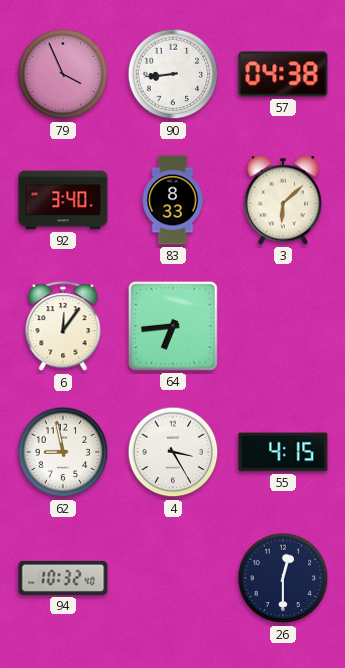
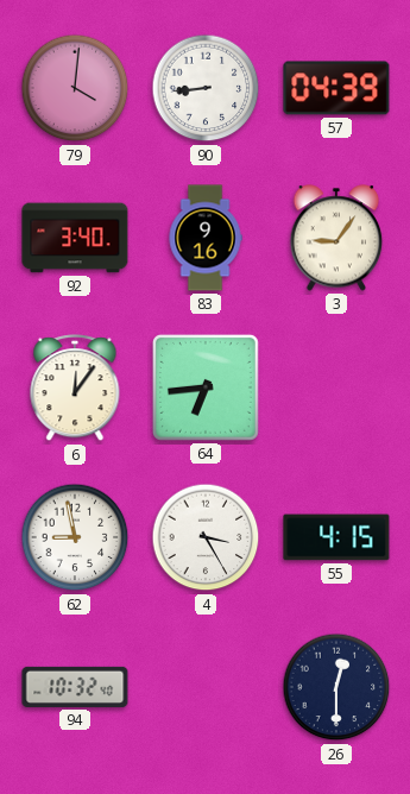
79: 3:56 -> 4:01
57: 04:38 -> 04:39
83: 8:33 -> 9:16
3: 6:08 -> 9:06
